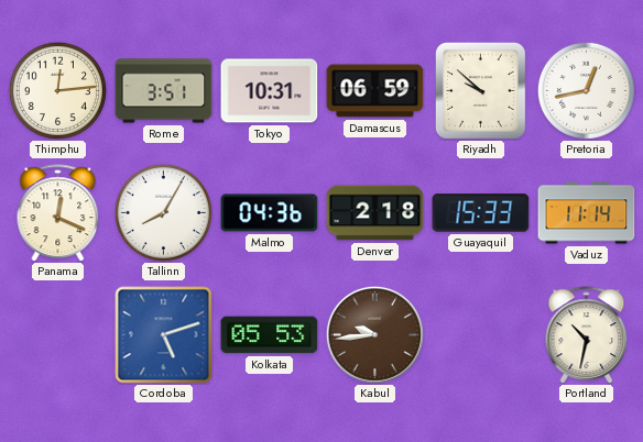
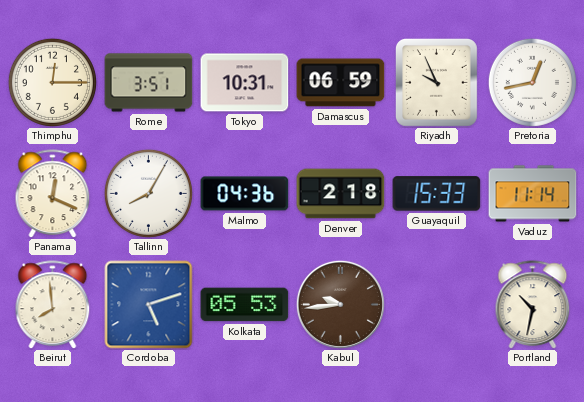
Thimphu: 12:14 -> 12:15
Riyadh: 9:52 -> 9:56
Beirut: none -> 7:59
